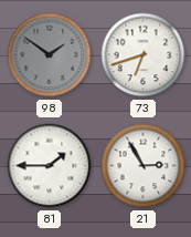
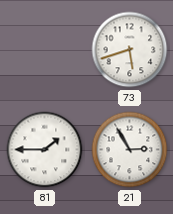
98: 1:51 -> none
73: 6:42 -> 5:42
